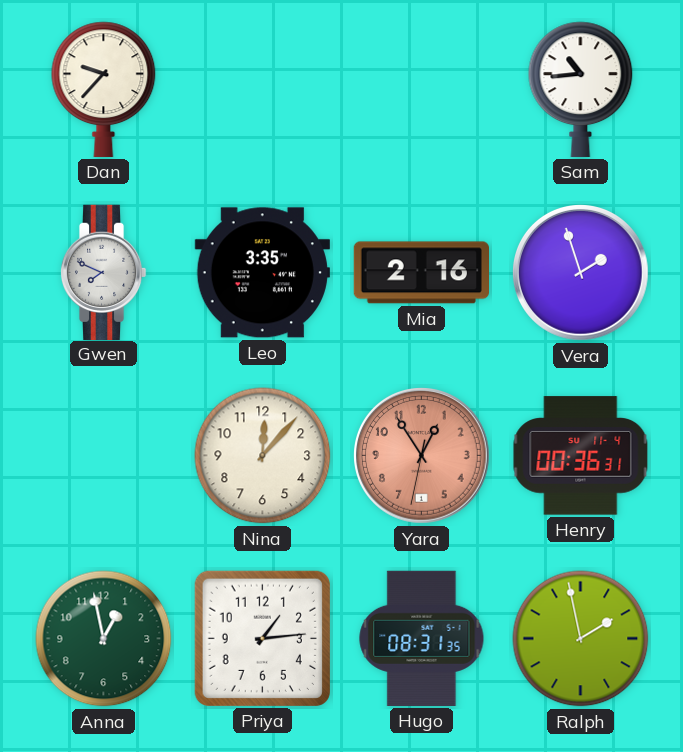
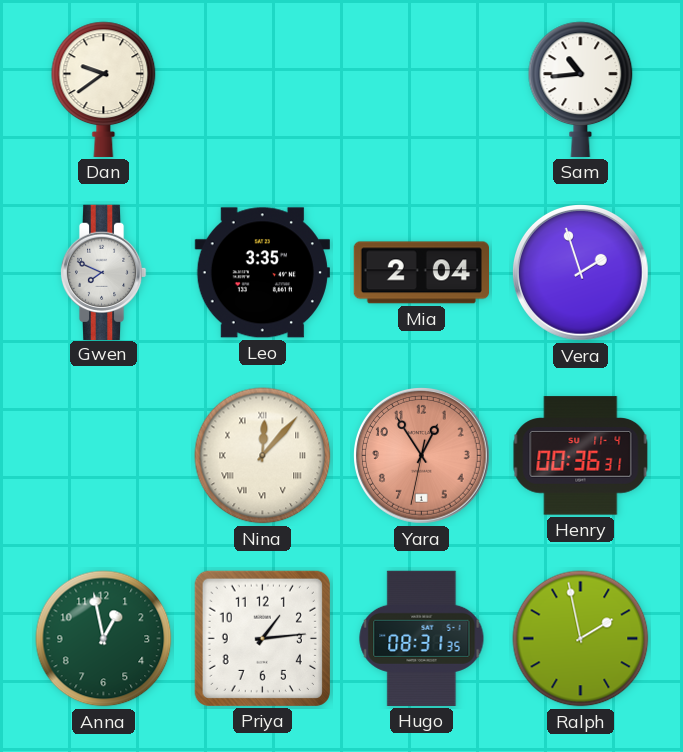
Dan: 9:37 -> 9:39
Mia: 2:16 -> 2:04
Nina numerals: Arabic -> Roman
